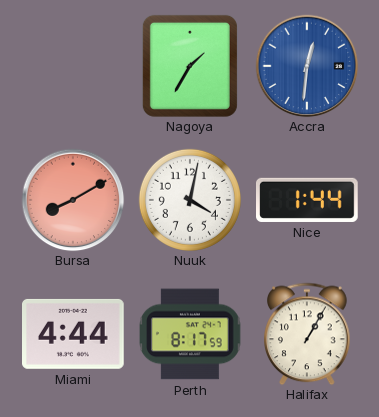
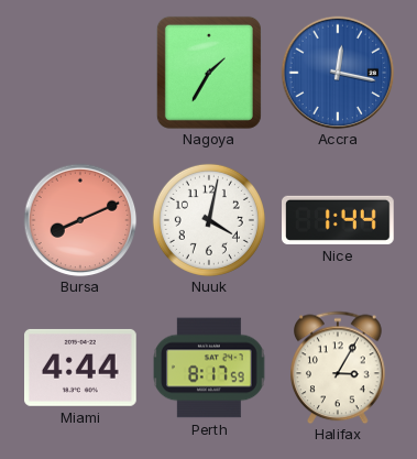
Accra: 12:31 -> 12:17
Bursa: 8:10 -> 8:11
Halifax: 1:05 -> 3:05
